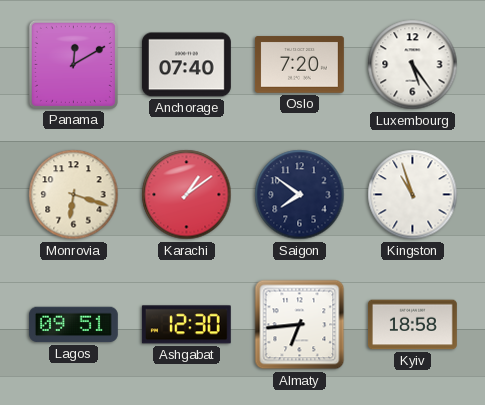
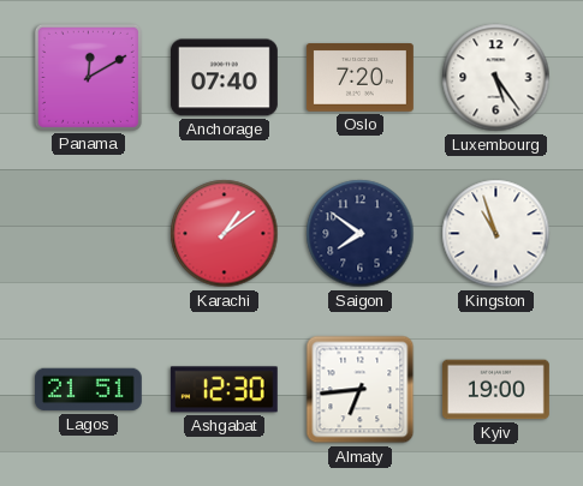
Monrovia: 6:18 -> none
Lagos: 09:51 -> 21:51
Kyiv: 18:58 -> 19:00
